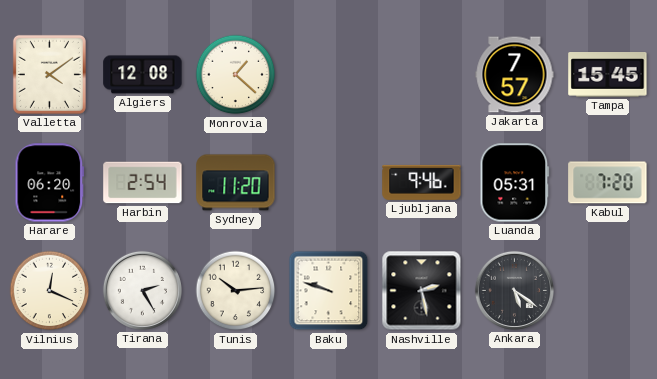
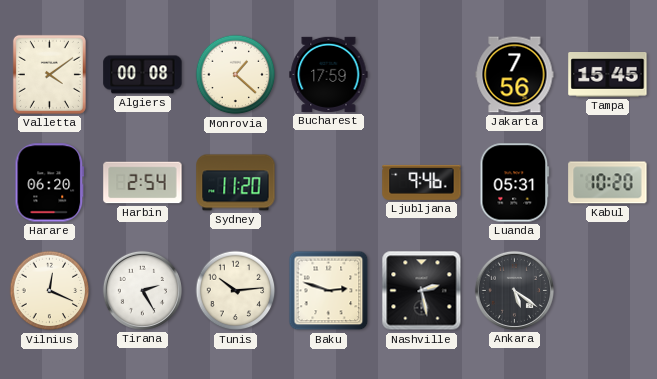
Algiers: 12:08 -> 00:08
Bucharest: none -> 17:59
Jakarta: 7:57 -> 7:56
Kabul: 7:20 -> 10:20
Baku: 9:48 -> 2:48
